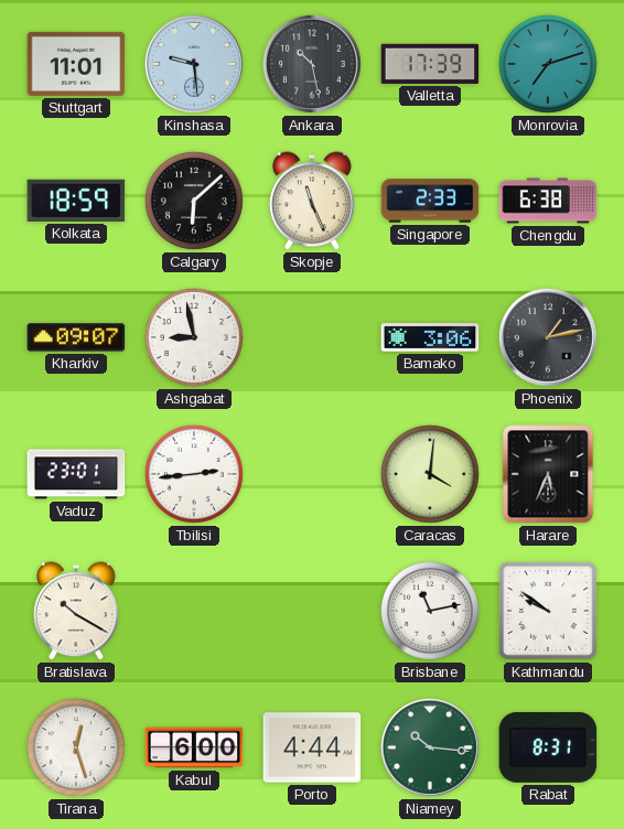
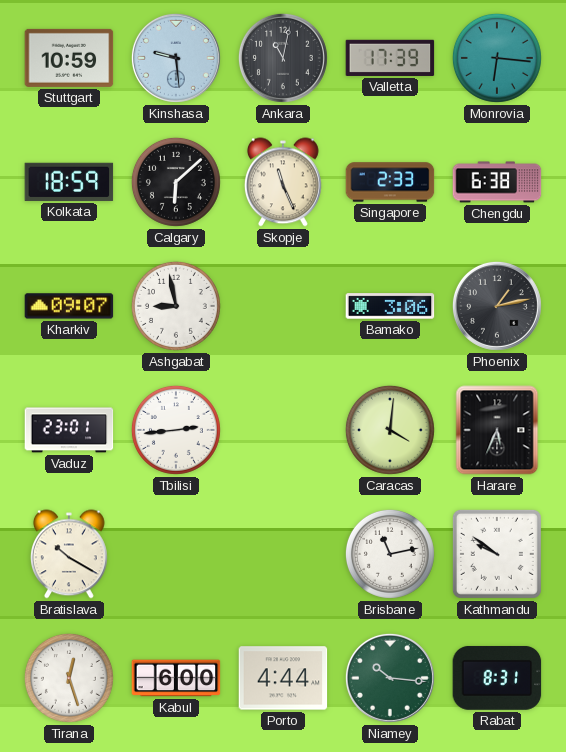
Stuttgart: 11:01 -> 10:59
Ankara: 10:28 -> 11:02
Monrovia: 7:12 -> 6:16
